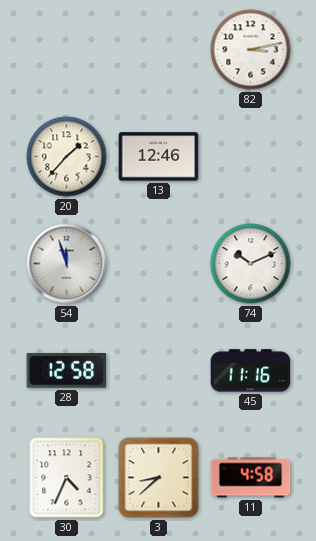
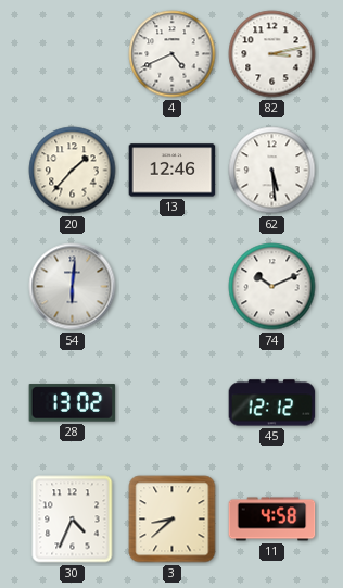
4: none -> 4:41
62: none -> 5:29
54: 11:57 -> 6:01
28: 12:58 -> 13:02
45: 11:16 -> 12:12
